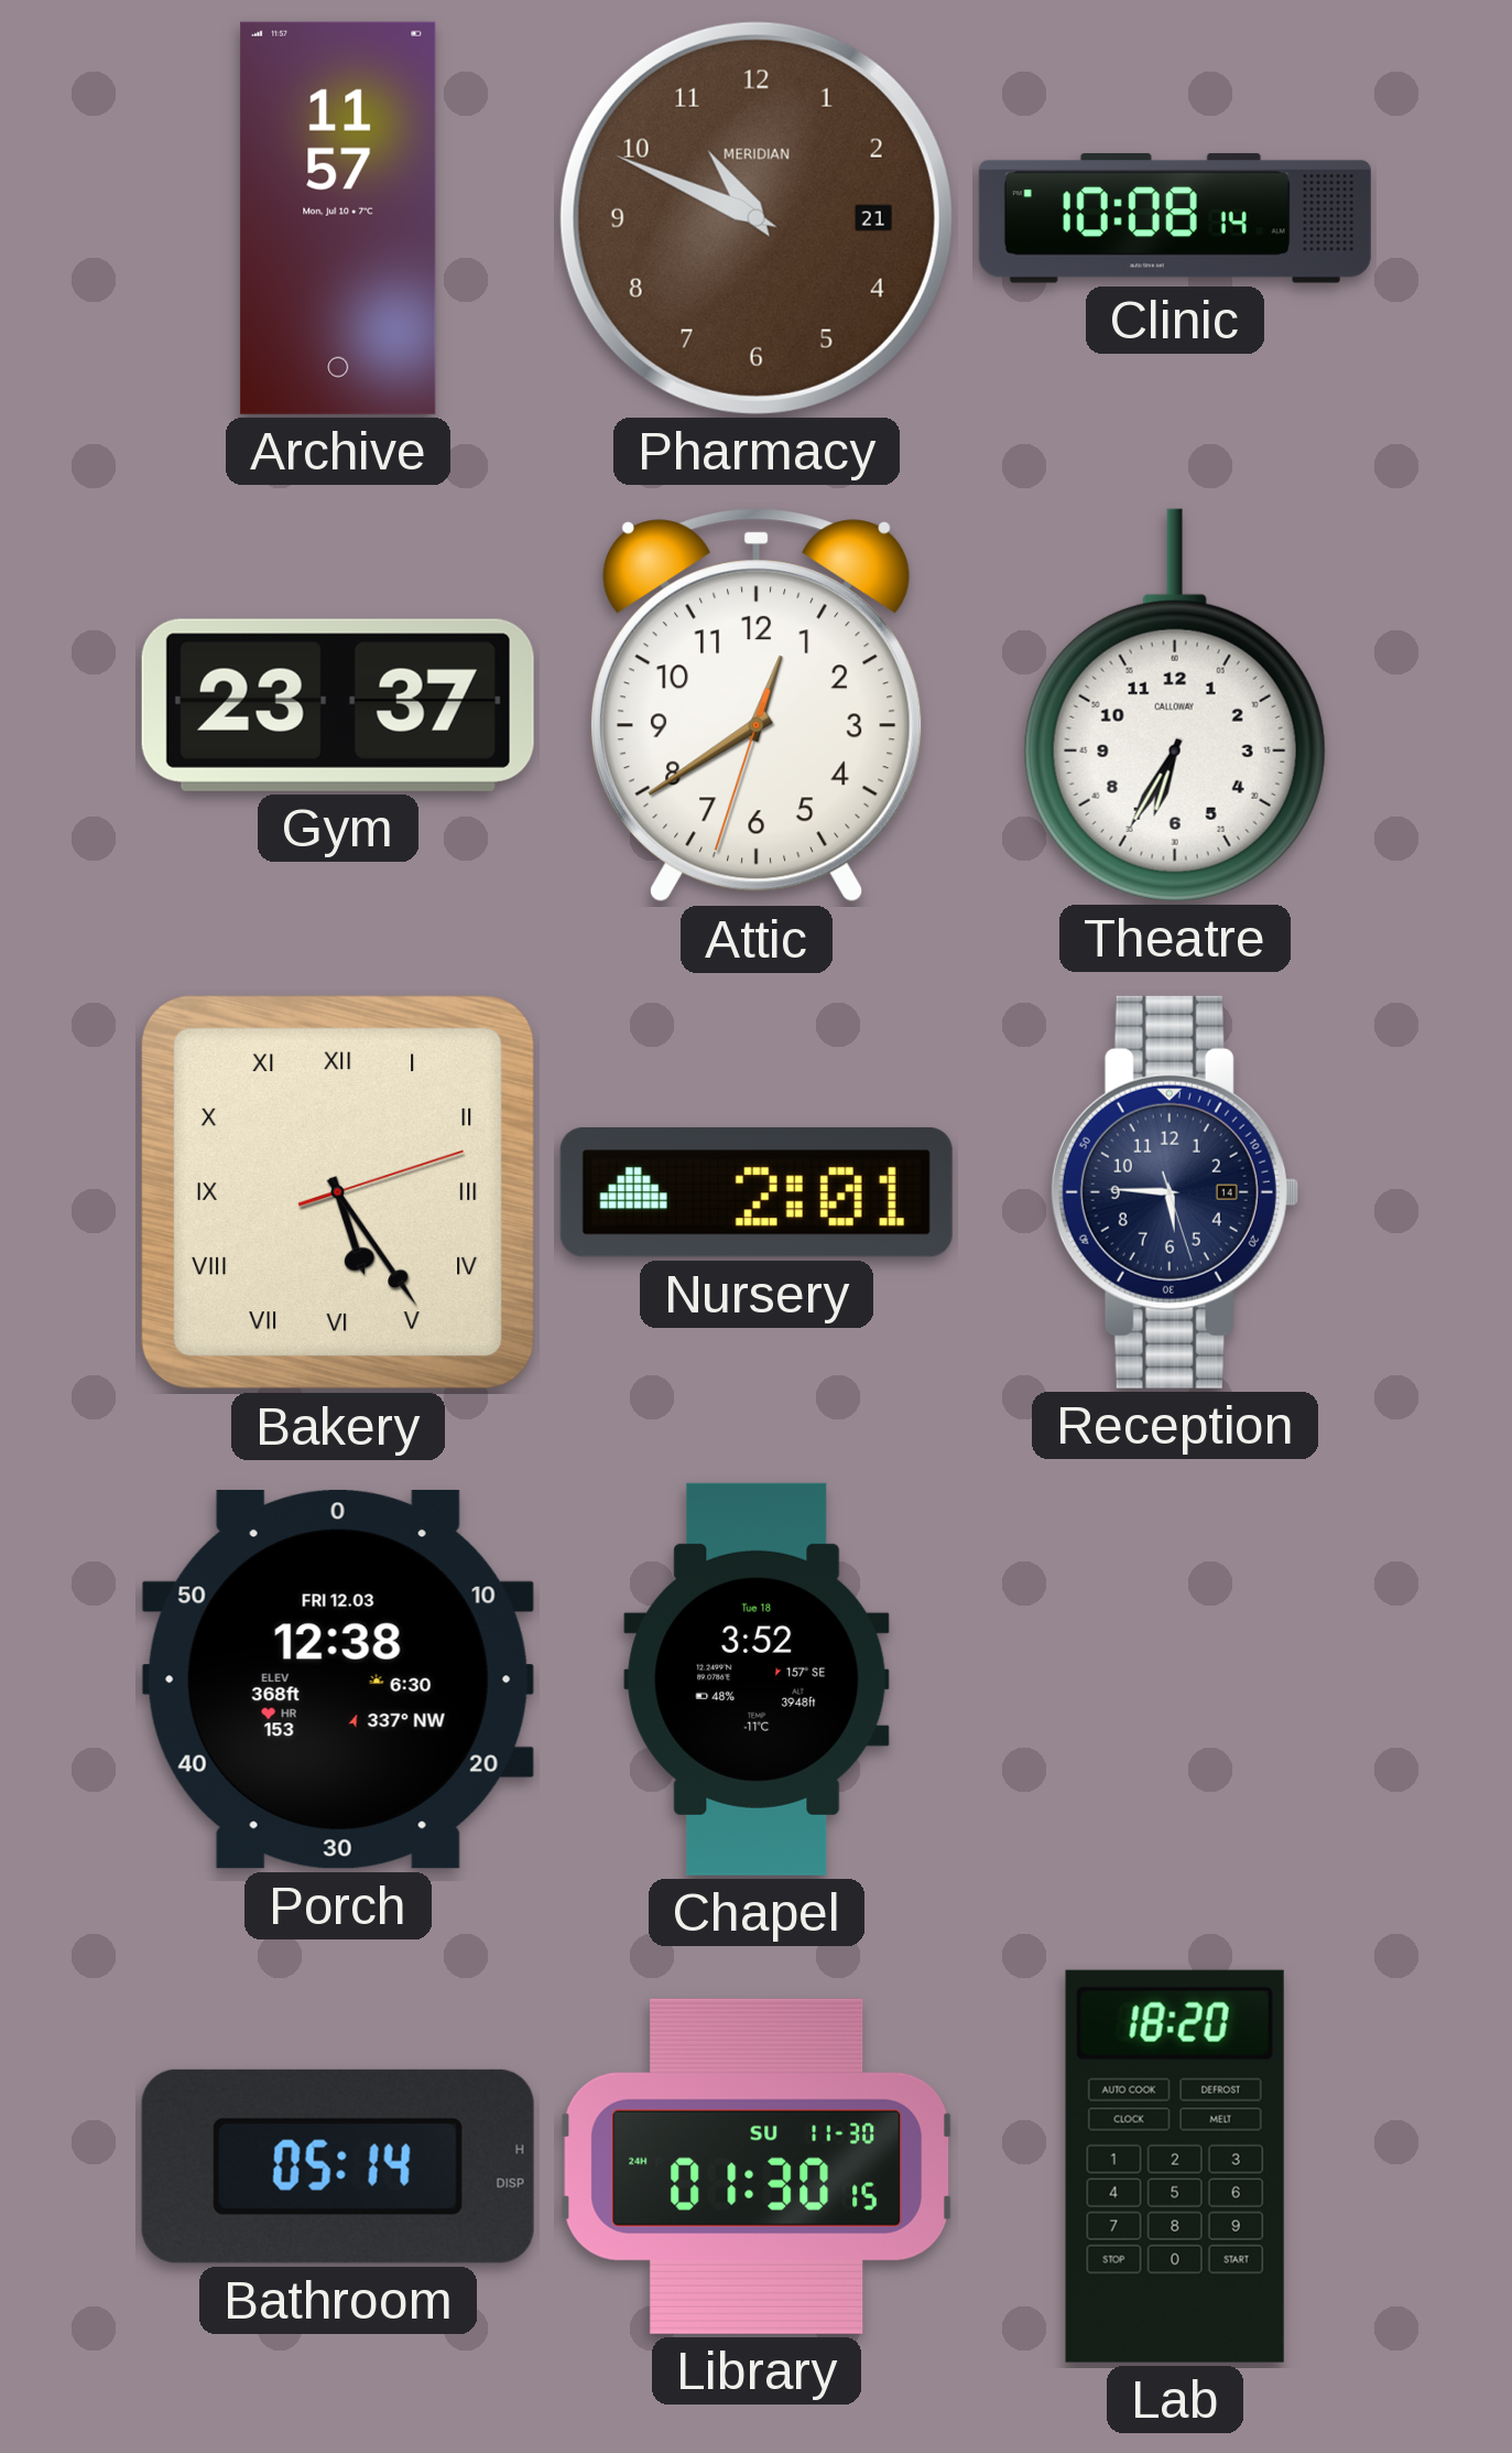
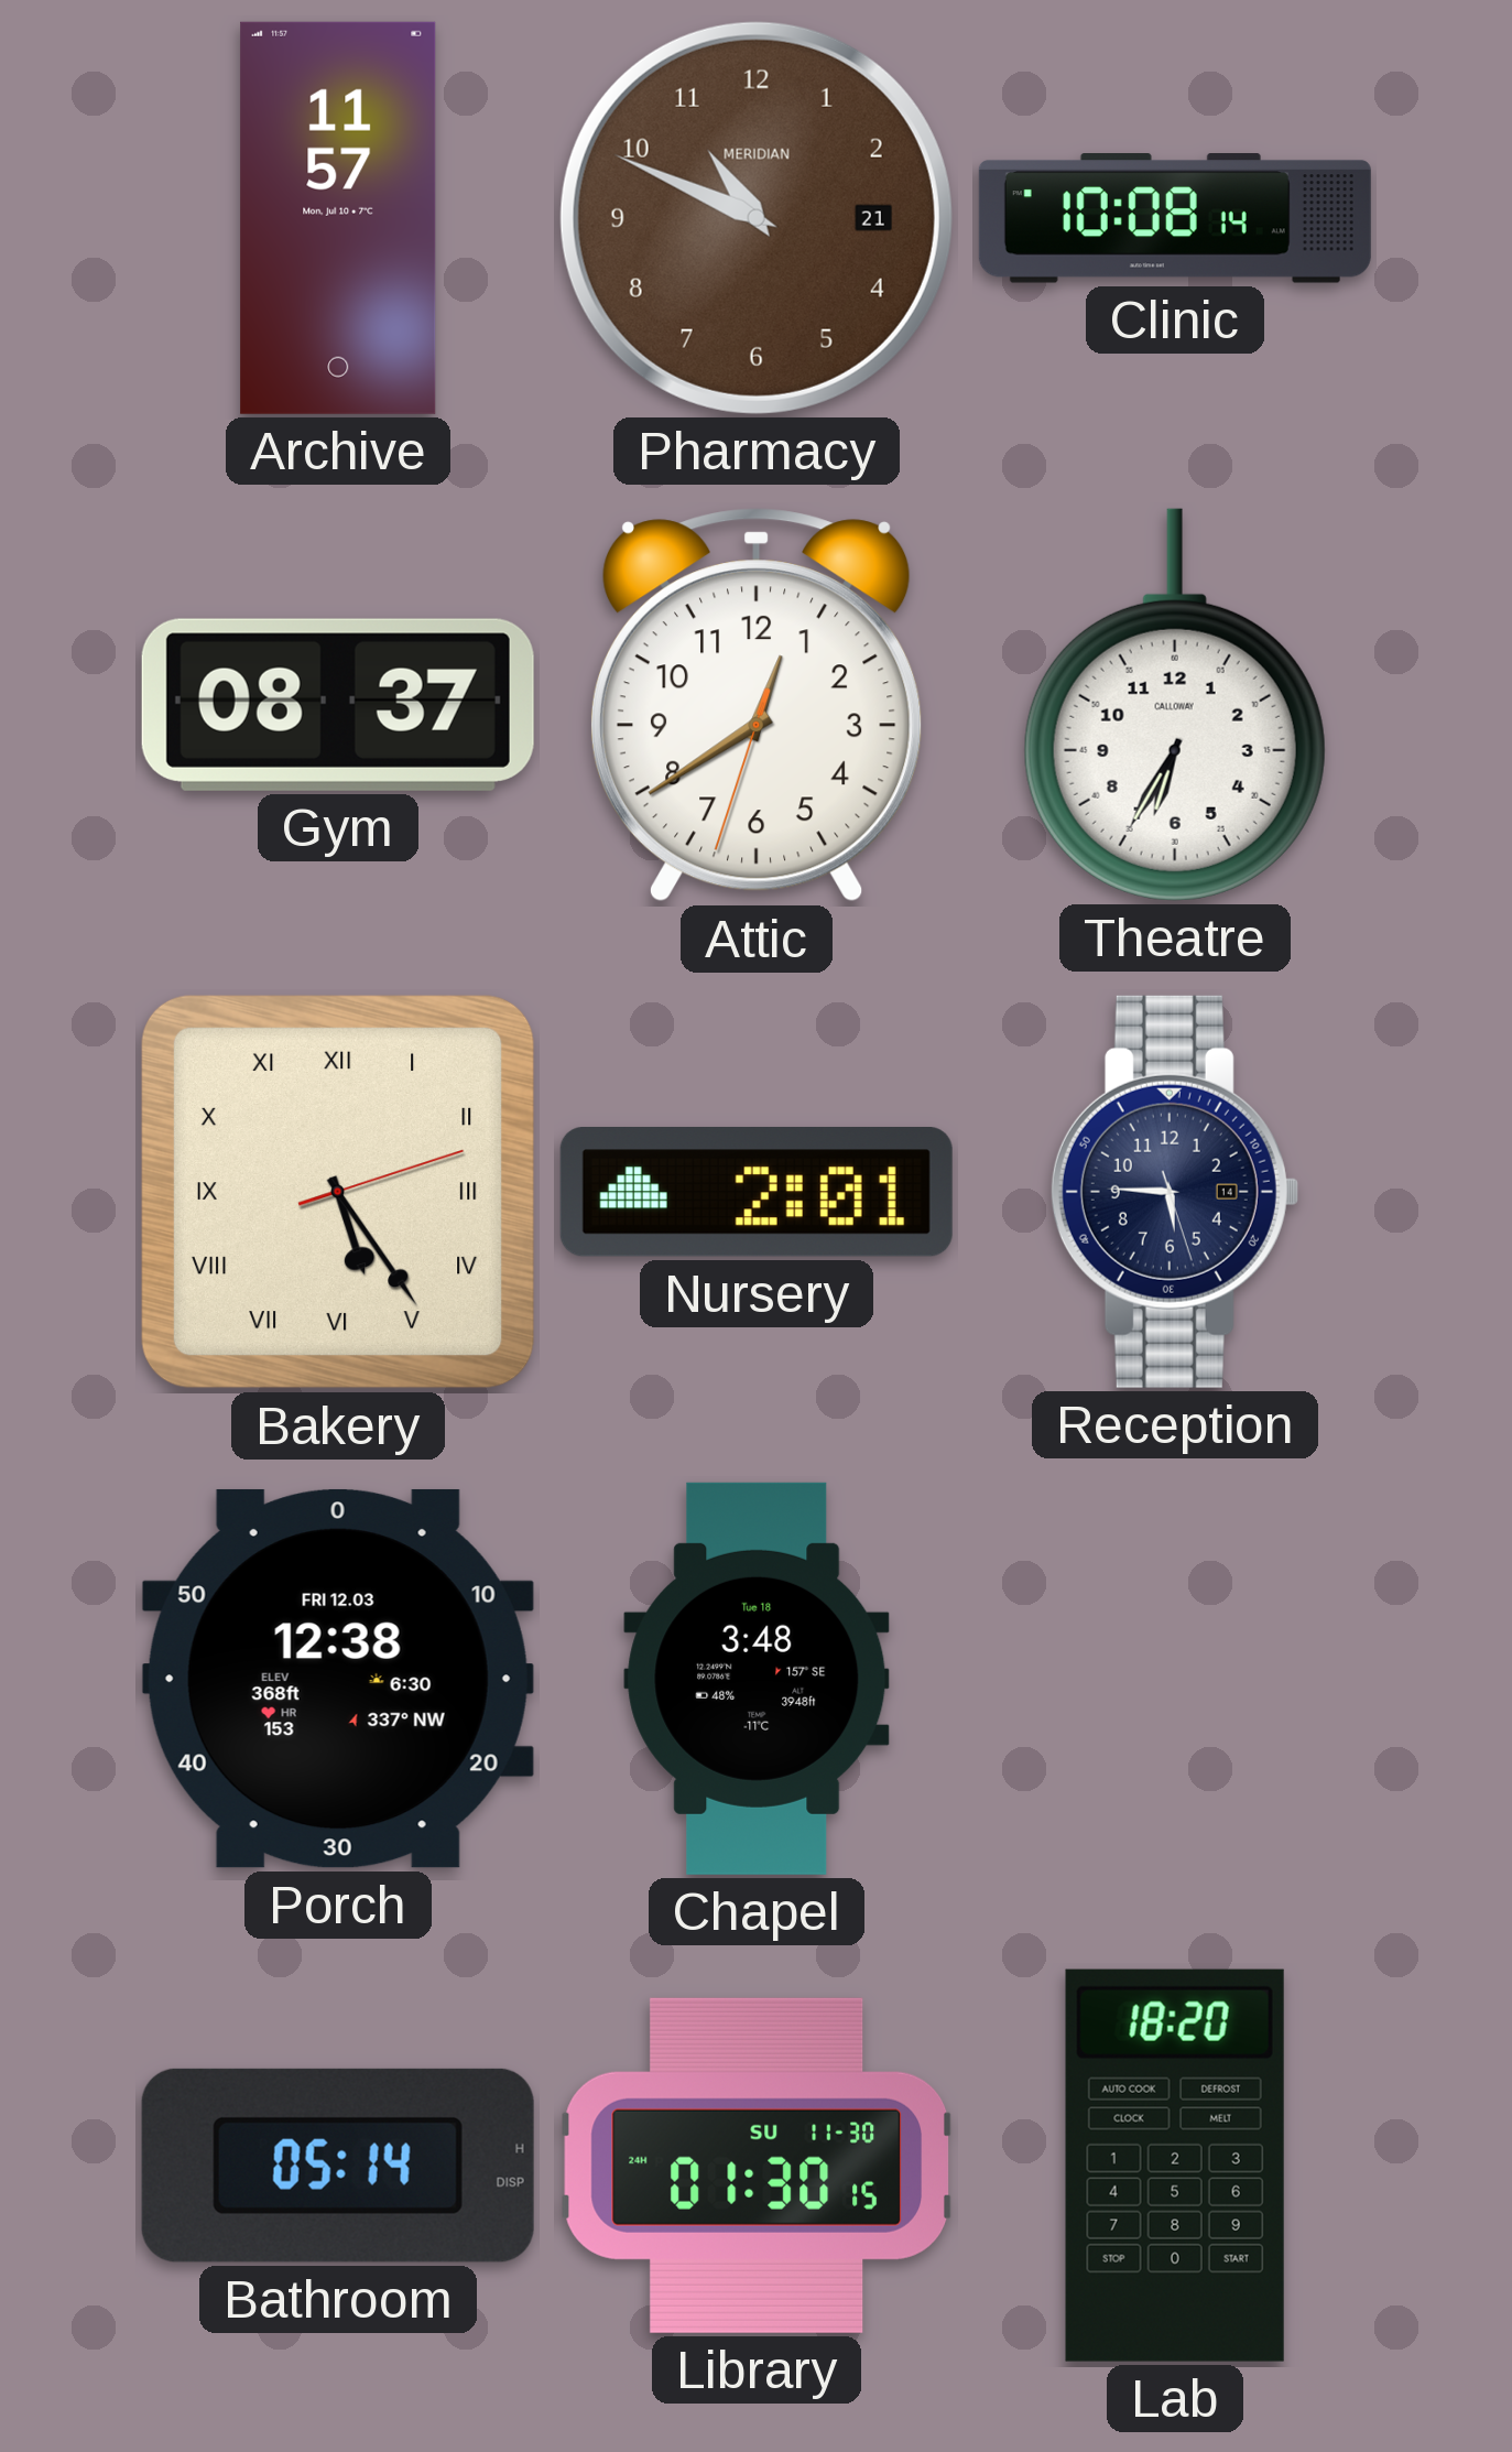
Gym: 23:37 -> 08:37
Chapel: 3:52 -> 3:48
